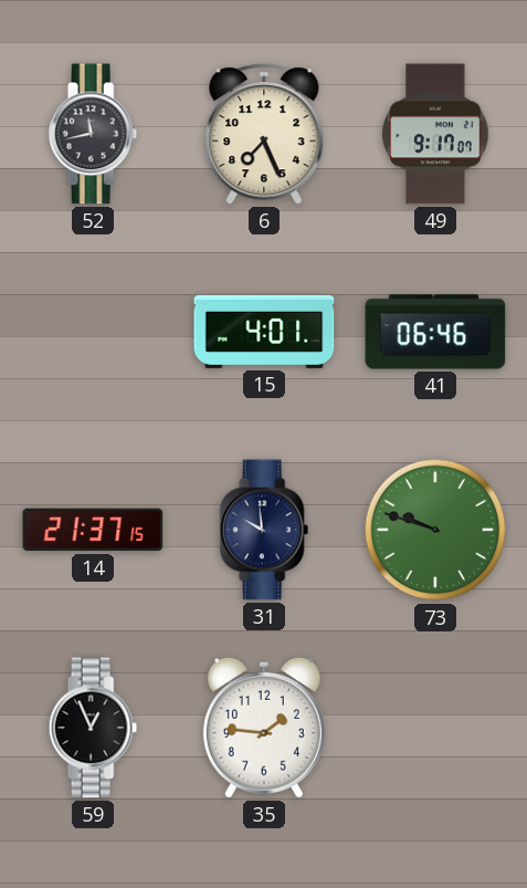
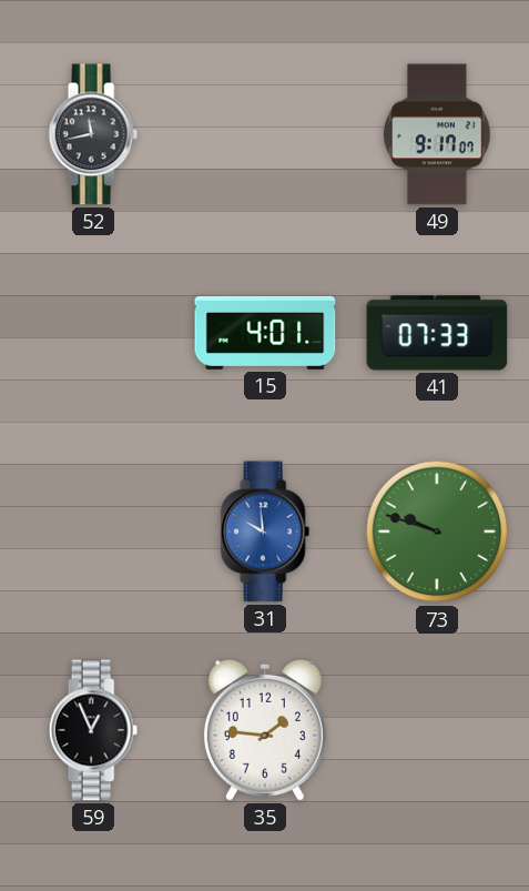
6: 7:26 -> none
41: 06:46 -> 07:33
14: 21:37 -> none
31 dial: navy -> blue
